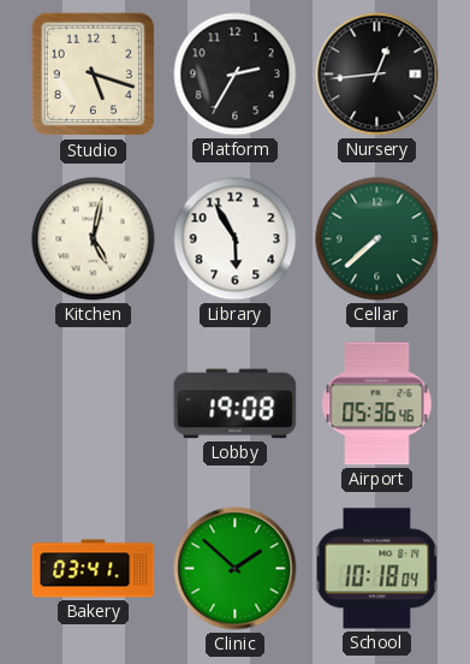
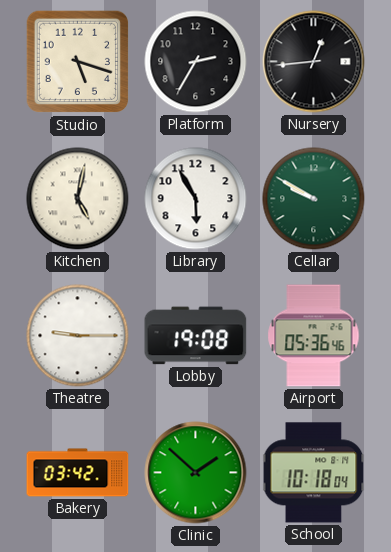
Cellar: 7:38 -> 9:50
Theatre: none -> 9:15
Bakery: 03:41 -> 03:42
